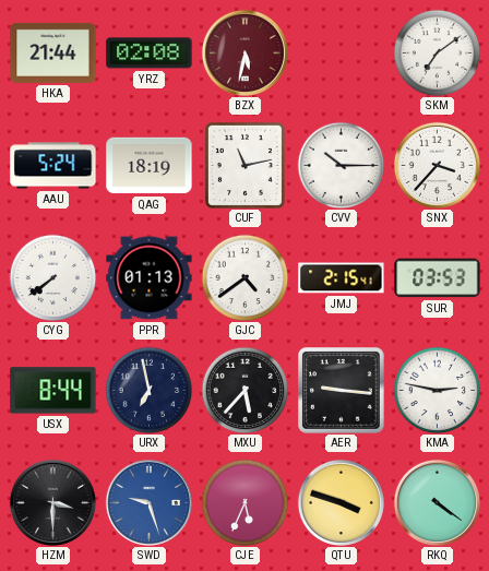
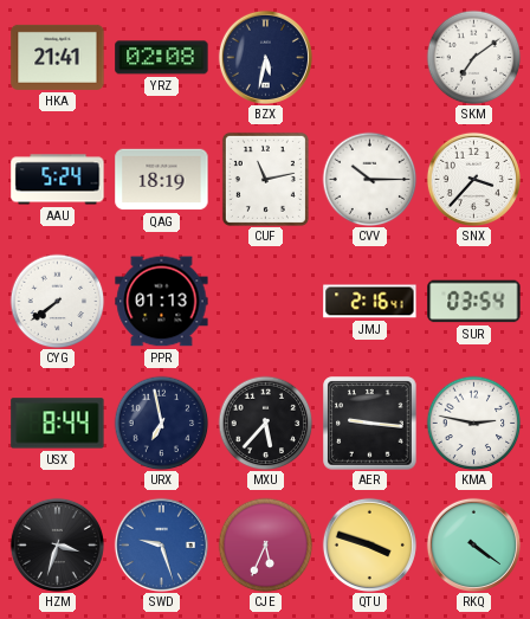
HKA: 21:44 -> 21:41
BZX dial: burgundy -> navy
GJC: 4:39 -> none
JMJ: 2:15 -> 2:16
SUR: 03:53 -> 03:54
HZM: 3:30 -> 3:33
